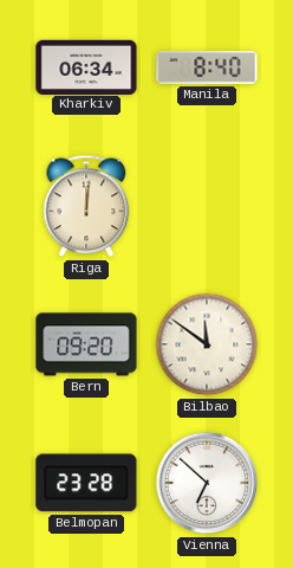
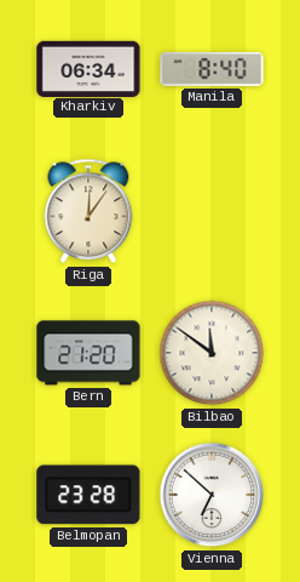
Riga: 12:01 -> 12:06
Bern: 09:20 -> 21:20
